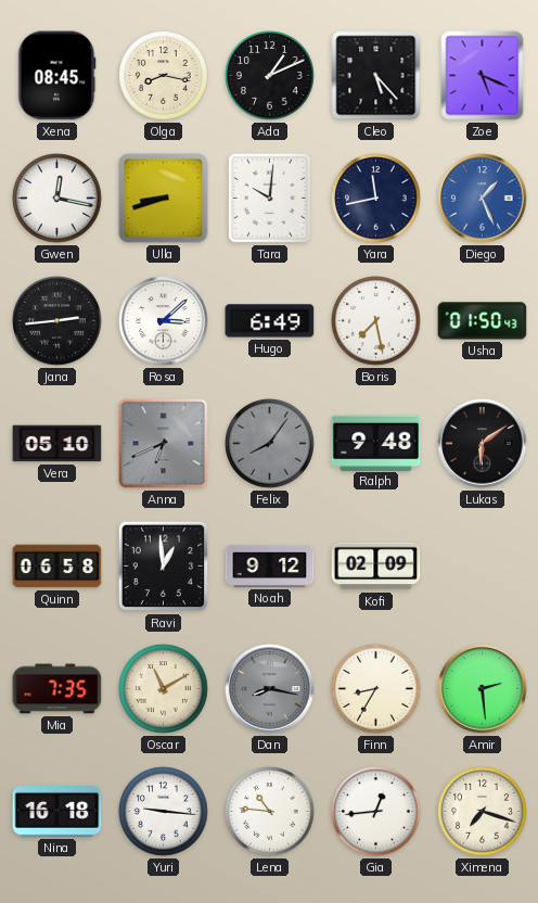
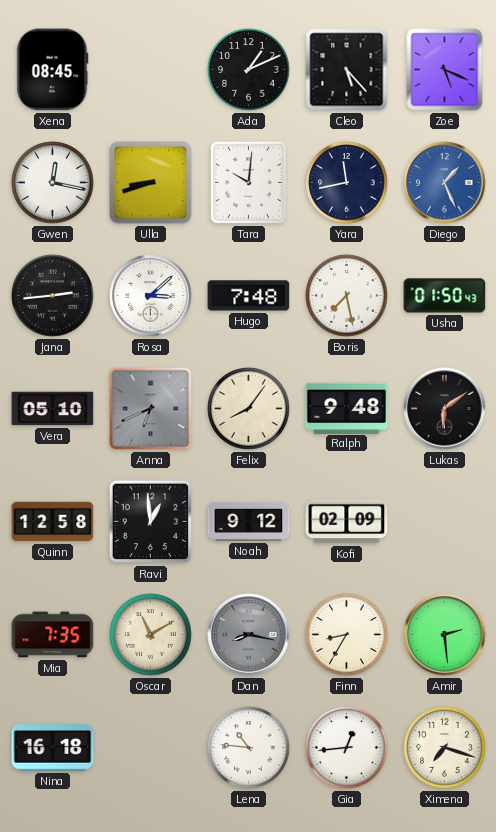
Olga: 8:17 -> none
Hugo: 6:49 -> 7:48
Felix dial: grey -> cream
Quinn: 06:58 -> 12:58
Yuri: 9:16 -> none
